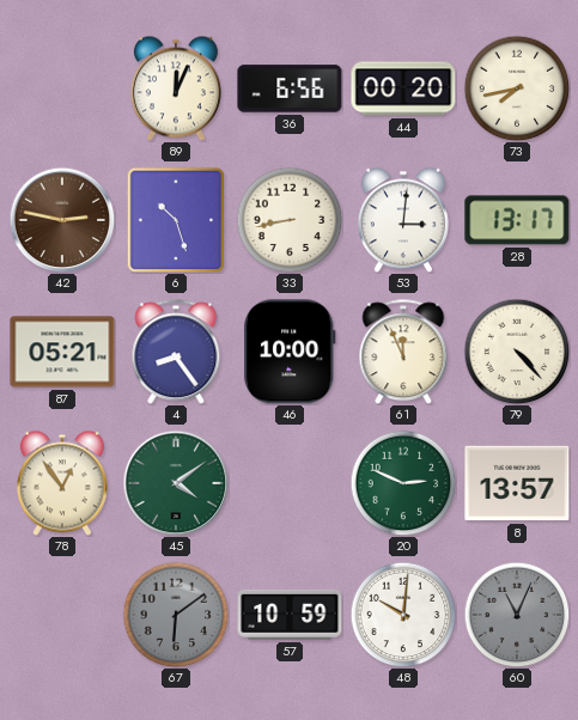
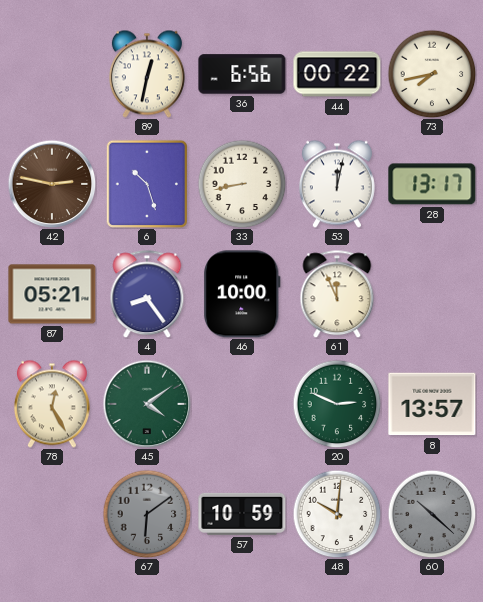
89: 12:04 -> 12:32
44: 00:20 -> 00:22
53: 3:01 -> 12:02
79: 4:23 -> none
78: 12:54 -> 12:25
60: 11:04 -> 10:22
